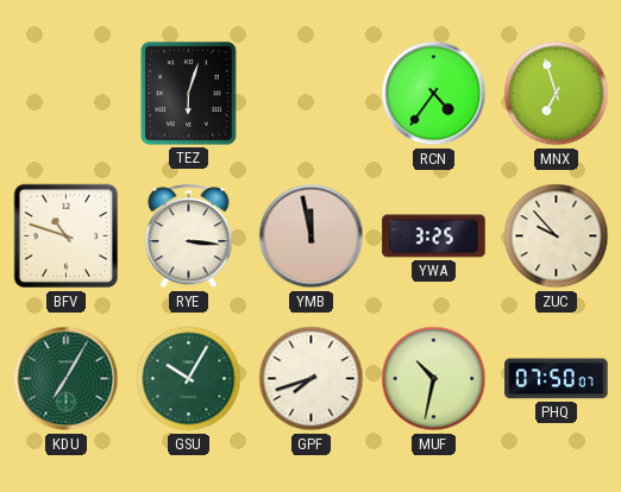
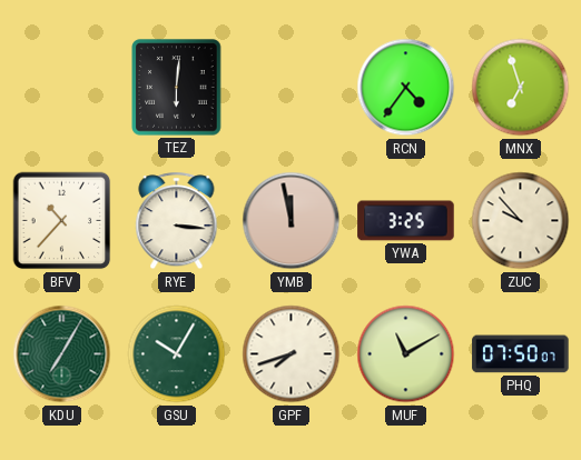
TEZ: 6:03 -> 6:01
BFV: 10:48 -> 10:37
MUF: 10:32 -> 11:10
